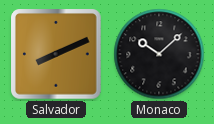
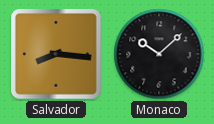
Salvador: 8:11 -> 8:16
